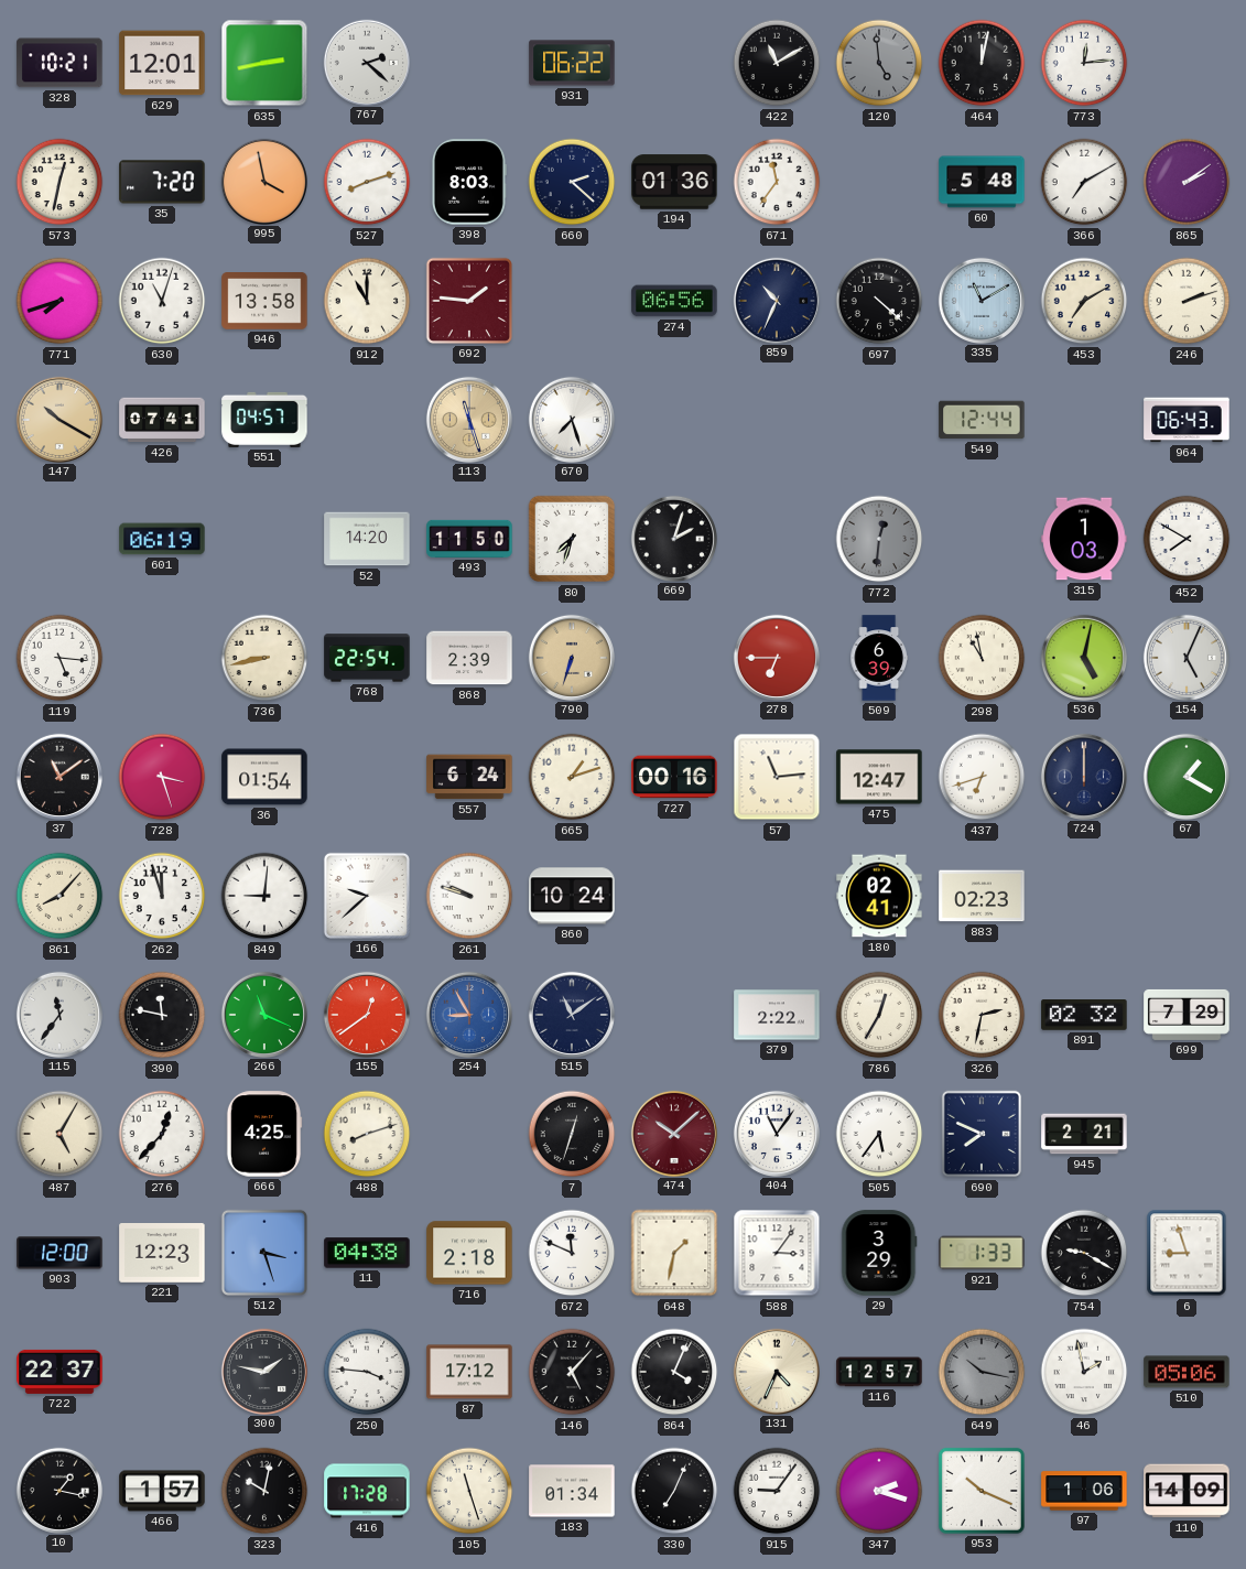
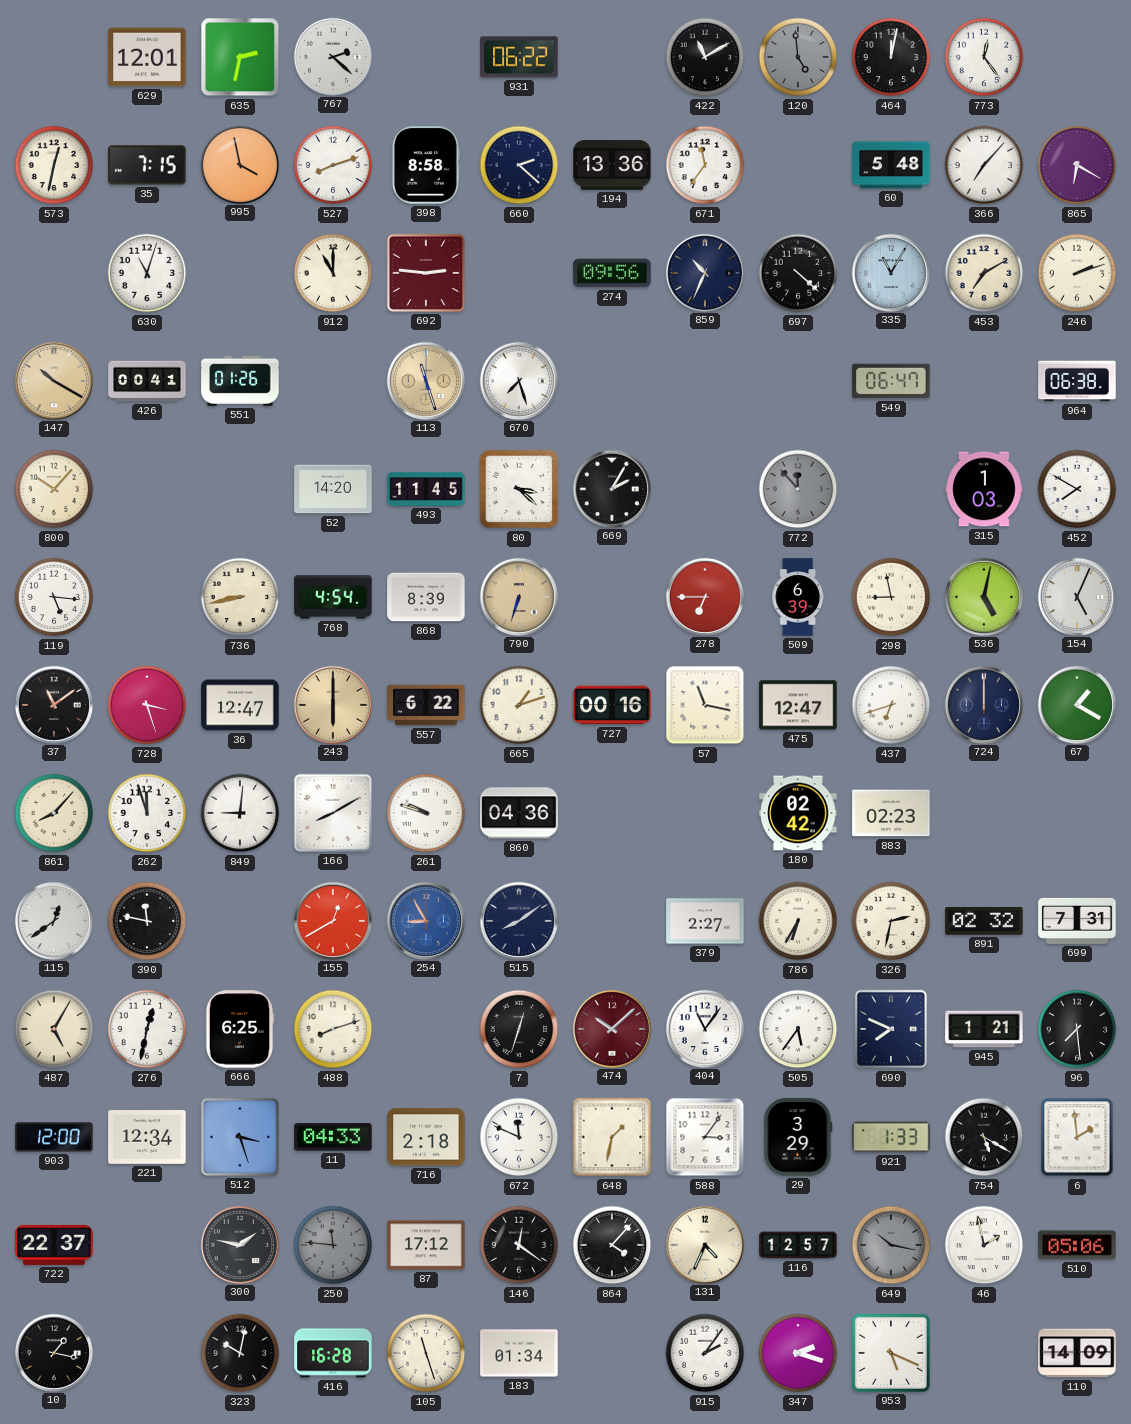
328: 10:21 -> none
635: 2:43 -> 2:32
773: 12:14 -> 12:24
35: 7:20 -> 7:15
398: 8:03 -> 8:58
194: 01:36 -> 13:36
366: 7:10 -> 7:07
865: 2:09 -> 6:20
771: 7:42 -> none
946: 13:58 -> none
692: 1:46 -> 2:46
274: 06:56 -> 09:56
335: 11:10 -> 11:05
426: 07:41 -> 00:41
551: 04:57 -> 01:26
549: 12:44 -> 06:47
964: 06:43 -> 06:38
800: none -> 10:07
601: 06:19 -> none
493: 11:50 -> 11:45
80: 7:33 -> 3:22
669: 2:03 -> 2:05
772: 12:31 -> 11:53
768: 22:54 -> 4:54
868: 2:39 -> 8:39
298: 10:58 -> 8:58
36: 01:54 -> 12:47
243: none -> 6:00
557: 6:24 -> 6:22
57: 11:14 -> 11:17
166: 9:38 -> 8:10
860: 10:24 -> 04:36
180: 02:41 -> 02:42
115: 11:36 -> 12:39
266: 11:19 -> none
155: 12:39 -> 12:40
515: 11:09 -> 8:09
379: 2:22 -> 2:27
786: 12:35 -> 6:35
699: 7:29 -> 7:31
276: 12:37 -> 12:32
666: 4:25 -> 6:25
945: 2:21 -> 1:21
96: none -> 7:29
221: 12:23 -> 12:34
11: 04:38 -> 04:33
754: 9:20 -> 5:20
6: 8:57 -> 1:59
250: 3:46 -> 11:46
250 dial: white -> grey
146: 5:07 -> 12:21
864: 4:04 -> 4:07
466: 1:57 -> none
416: 17:28 -> 16:28
330: 7:04 -> none
915: 9:06 -> 2:06
953: 10:19 -> 5:19
97: 1:06 -> none
